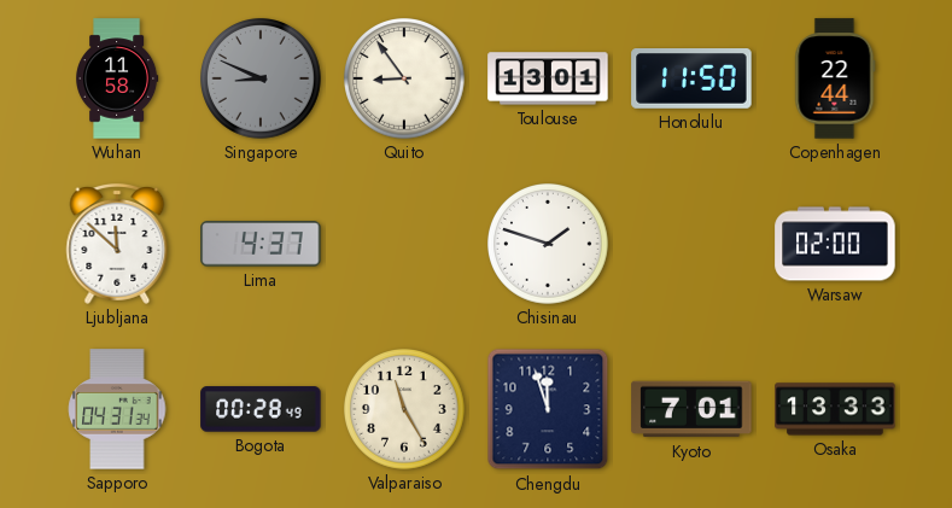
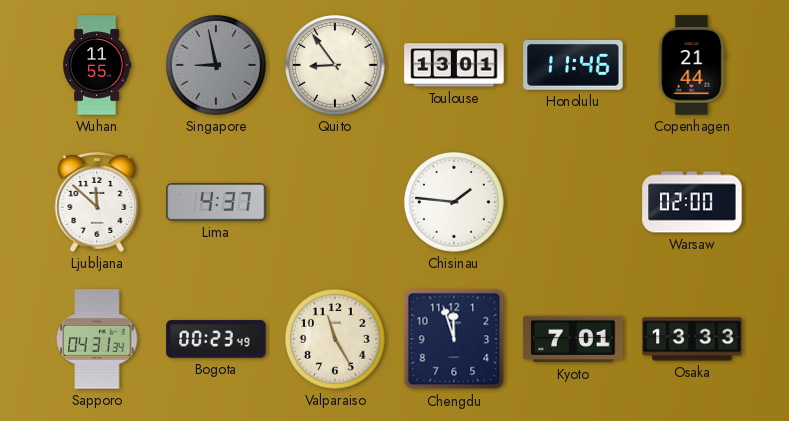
Wuhan: 11:58 -> 11:55
Singapore: 8:49 -> 8:58
Honolulu: 11:50 -> 11:46
Copenhagen: 22:44 -> 21:44
Chisinau: 1:48 -> 1:46
Bogota: 00:28 -> 00:23
